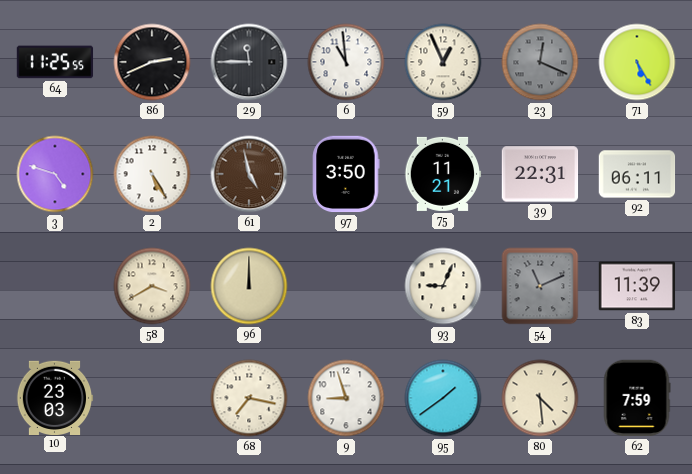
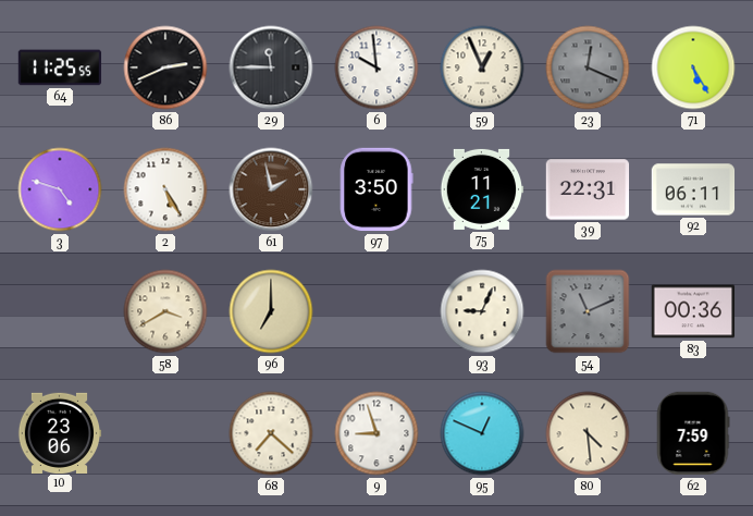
6: 10:59 -> 9:59
61: 4:58 -> 1:58
96: 12:00 -> 7:00
83: 11:39 -> 00:36
10: 23:03 -> 23:06
68: 7:17 -> 7:22
95: 1:39 -> 12:49
